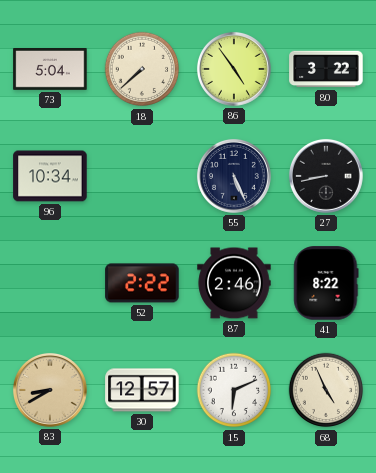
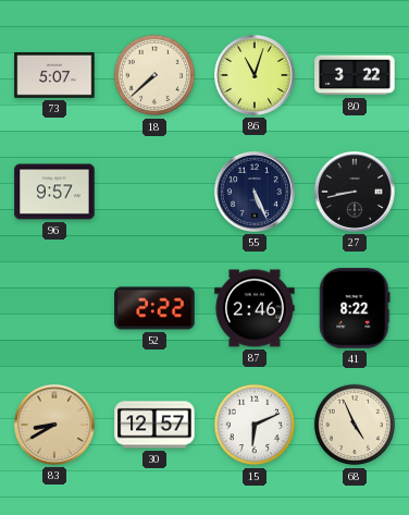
73: 5:04 -> 5:07
86: 4:54 -> 11:03
96: 10:34 -> 9:57
